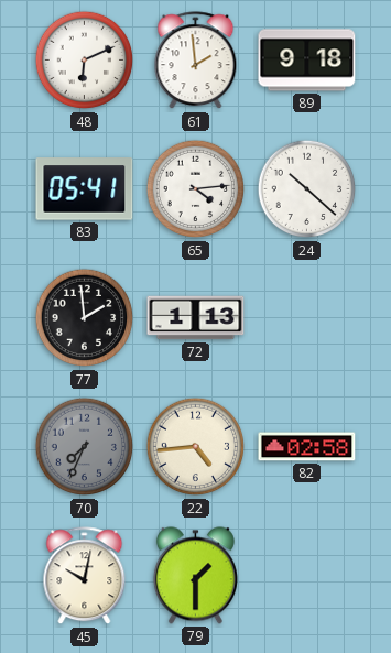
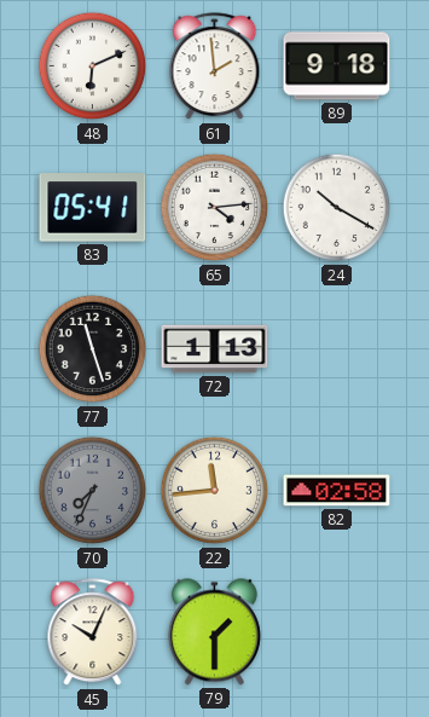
24: 10:22 -> 10:20
77: 1:59 -> 11:27
22: 4:44 -> 11:44
45: 10:02 -> 10:04
